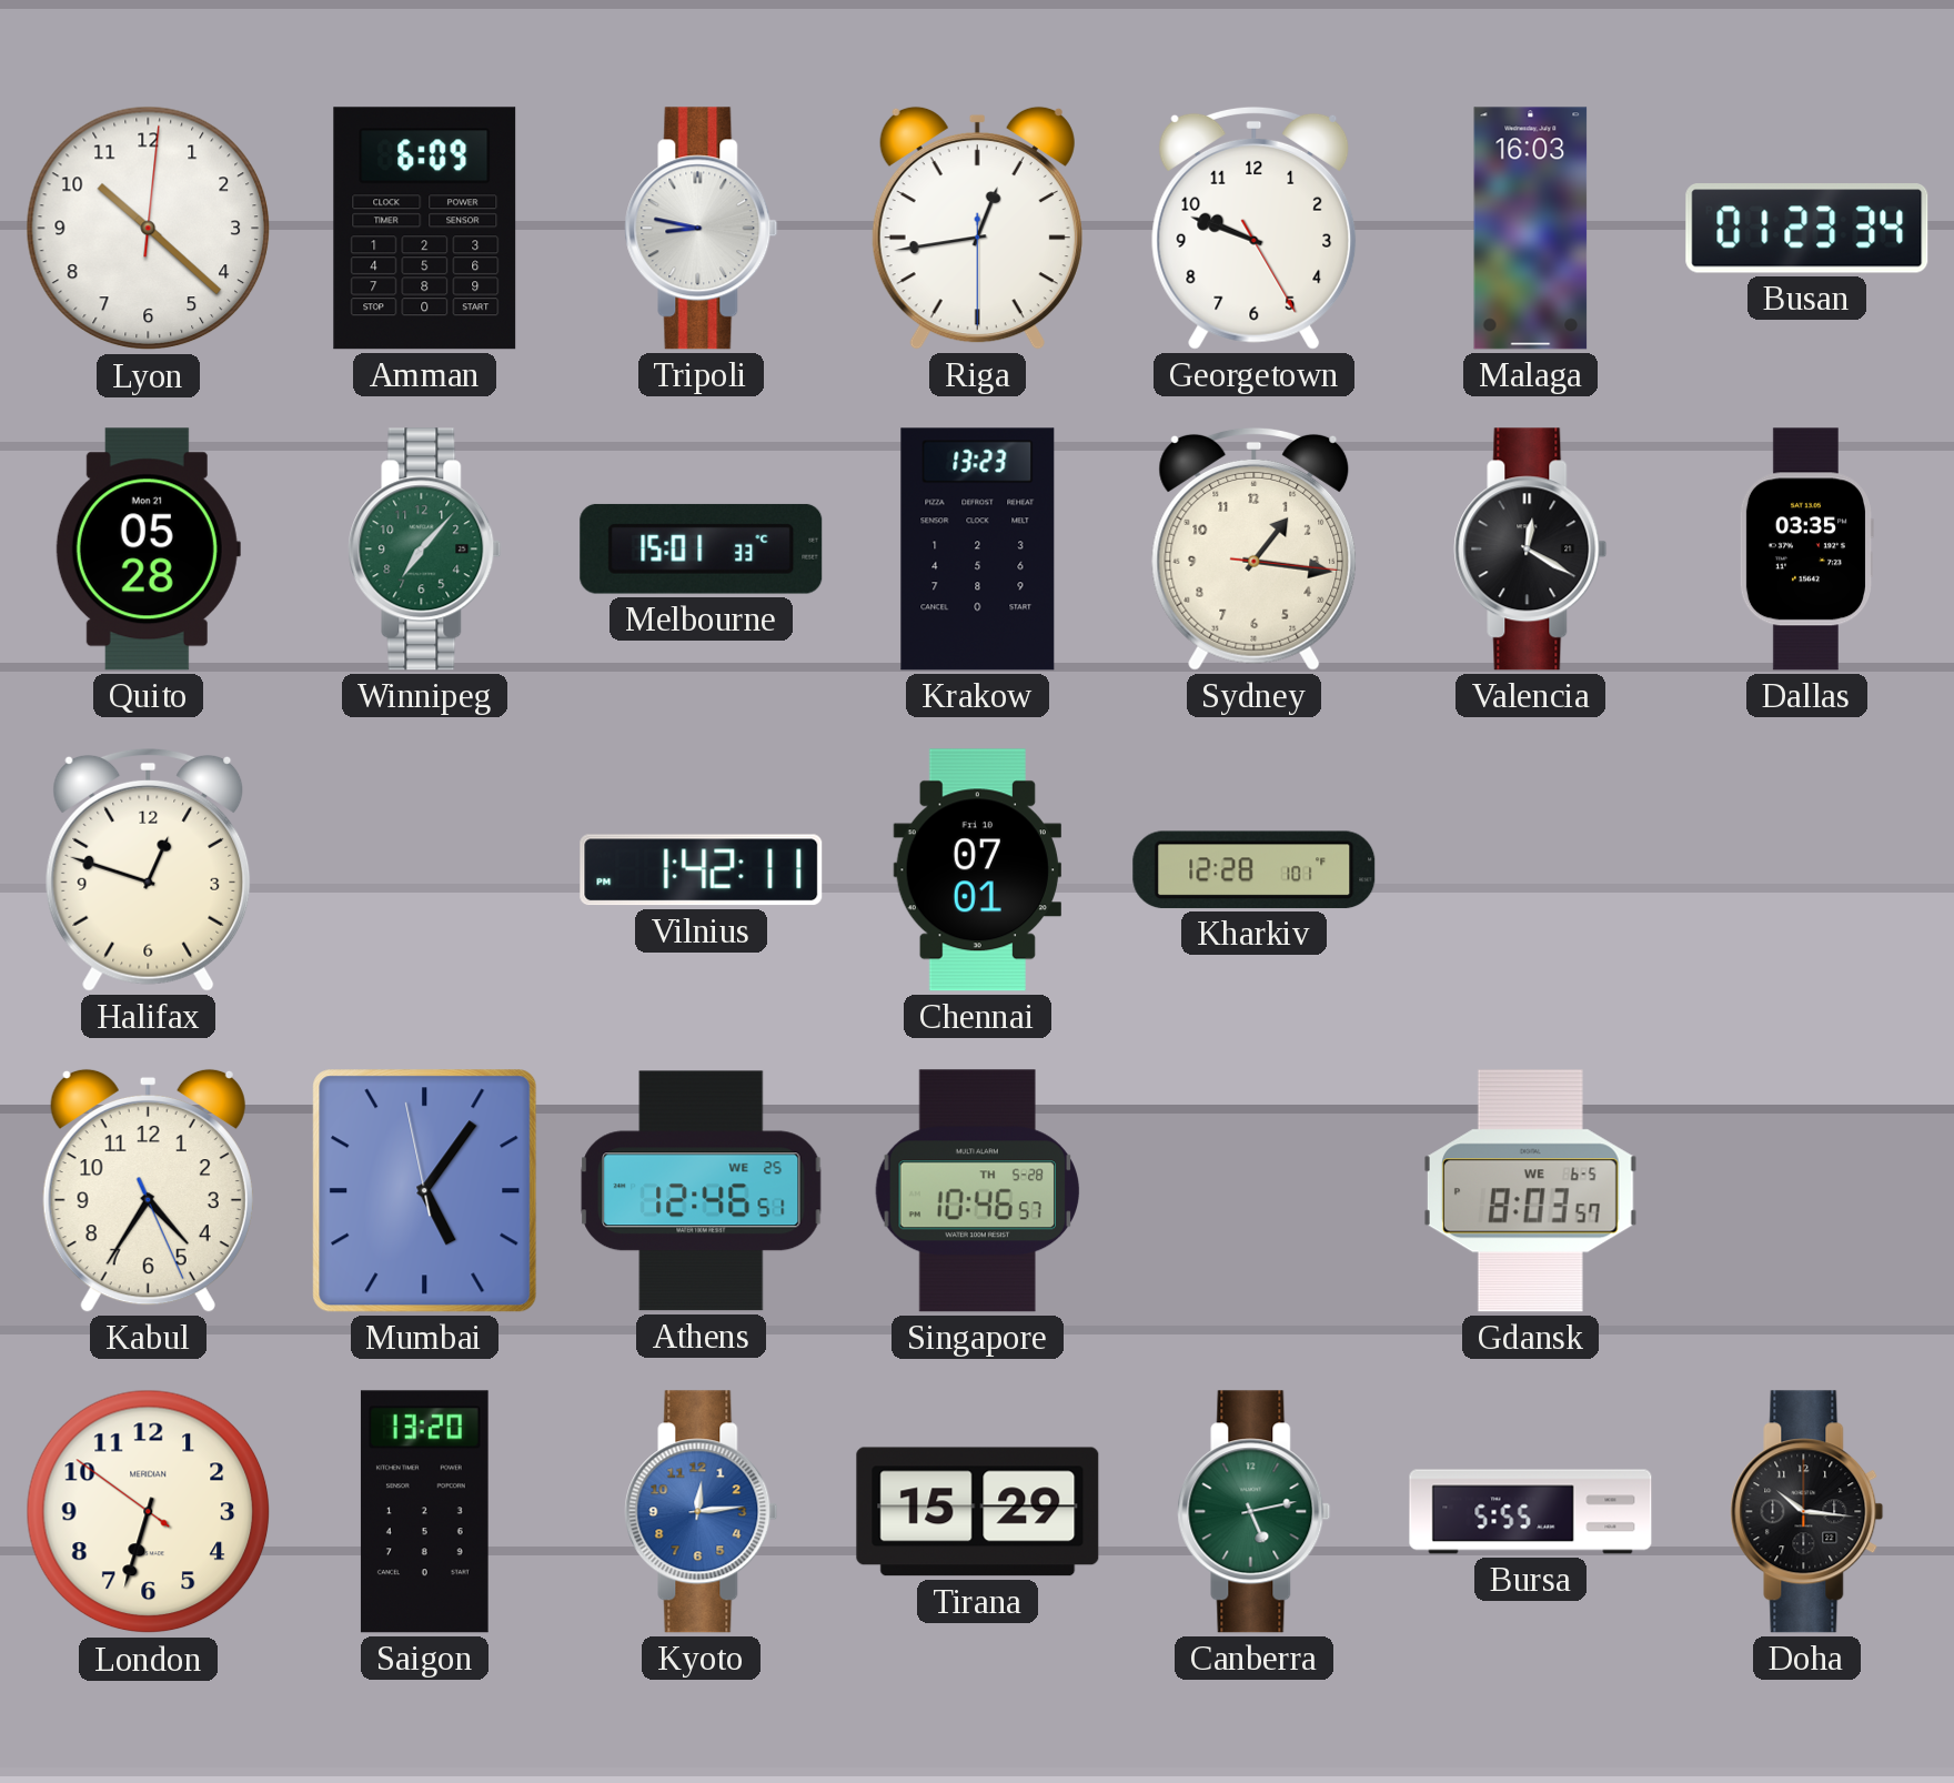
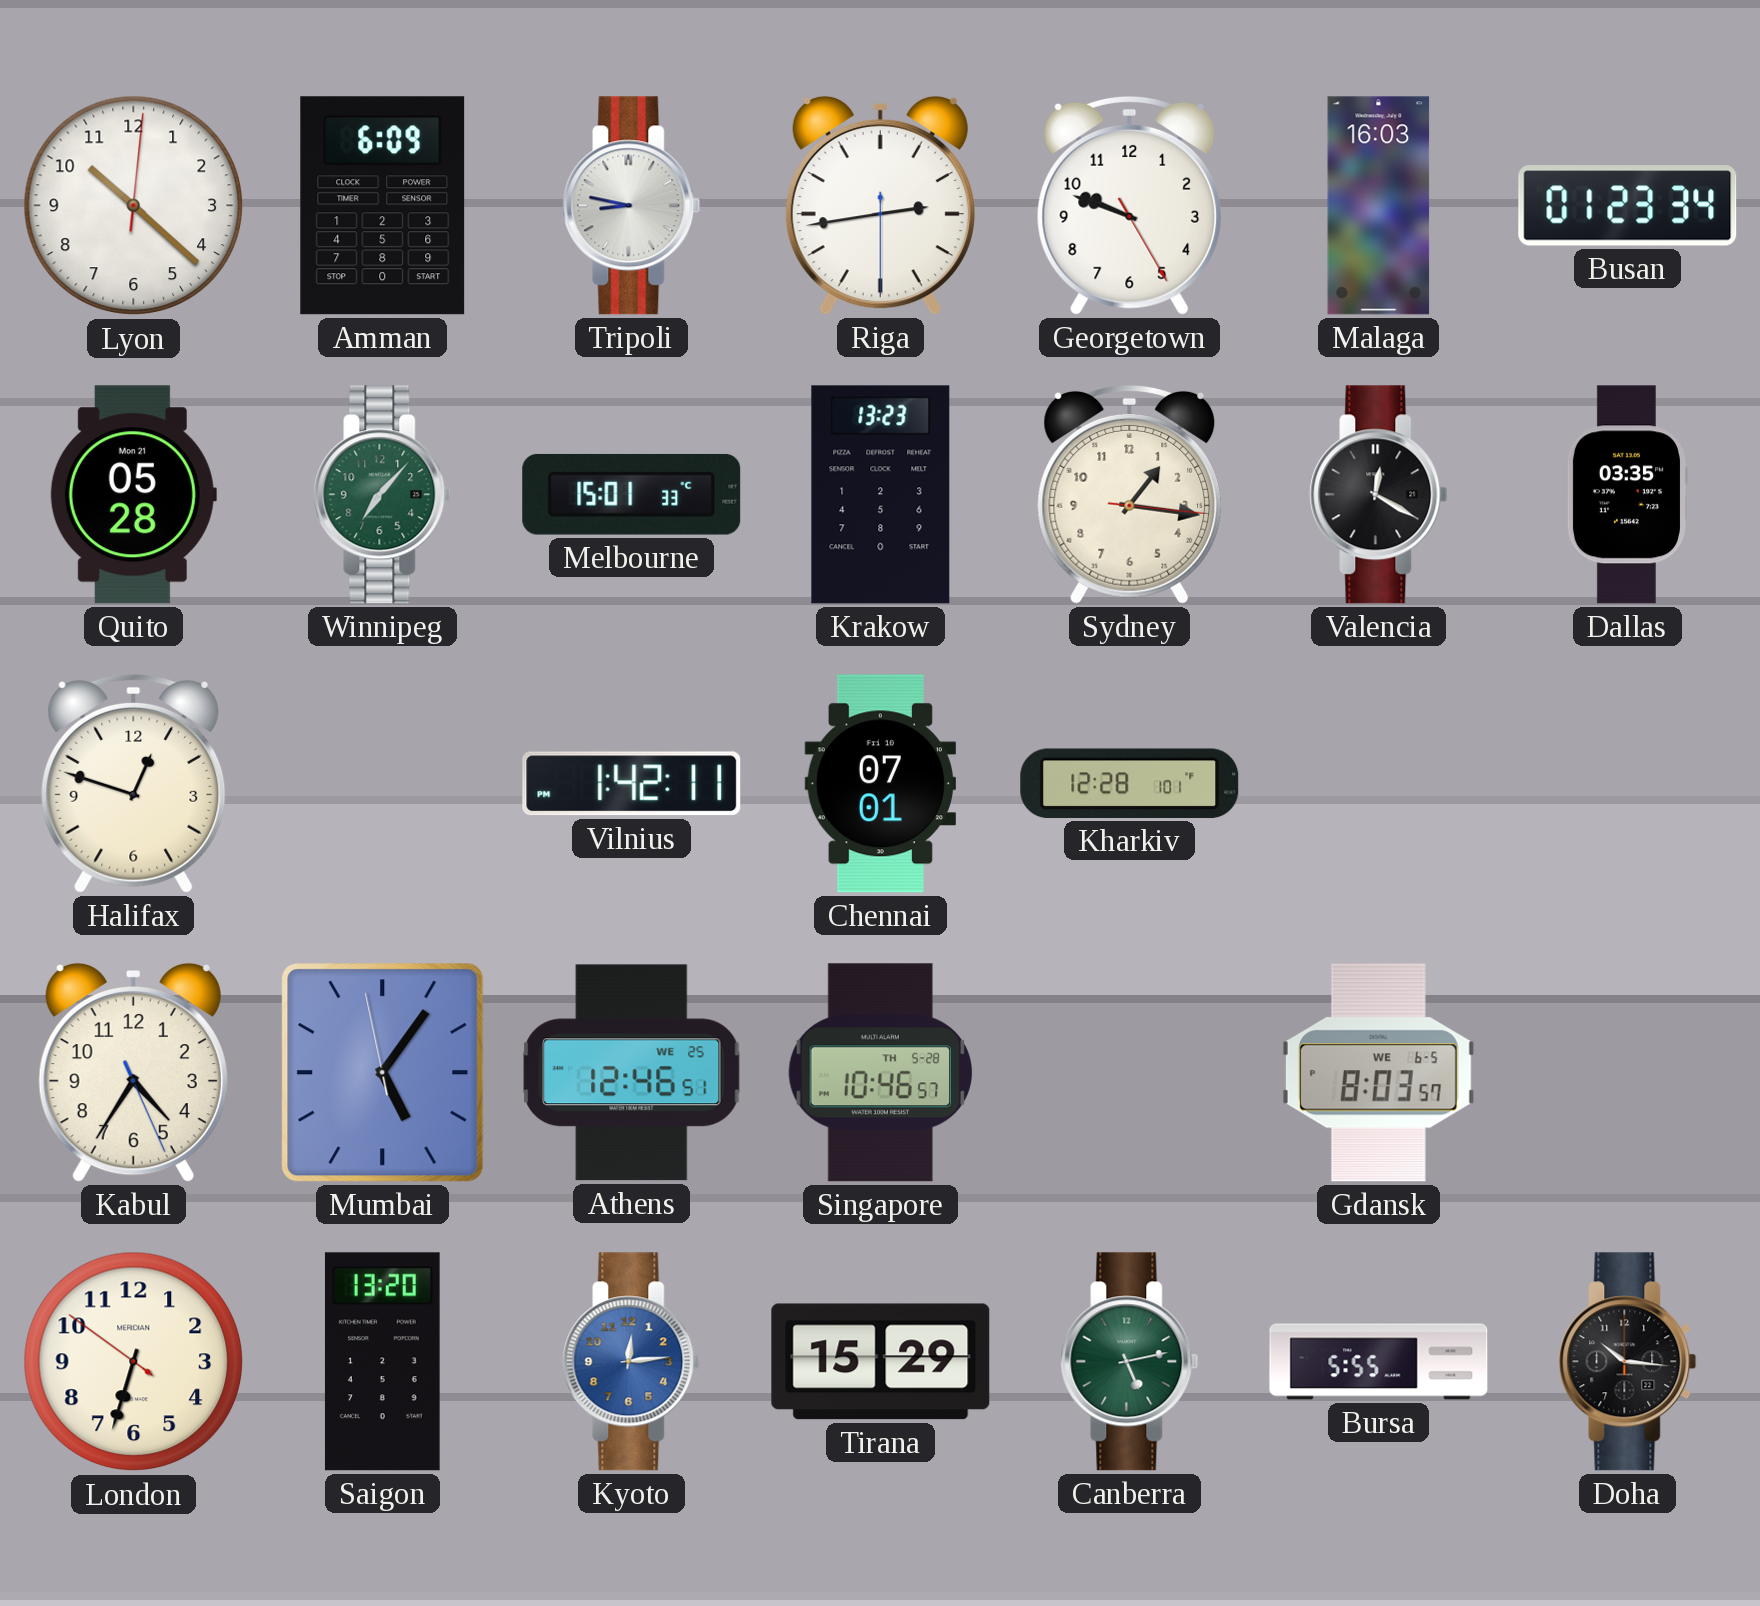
Riga: 12:43 -> 2:43
